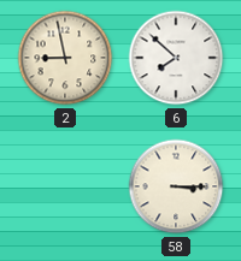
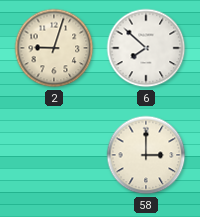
2: 8:58 -> 9:03
58: 3:15 -> 3:00
